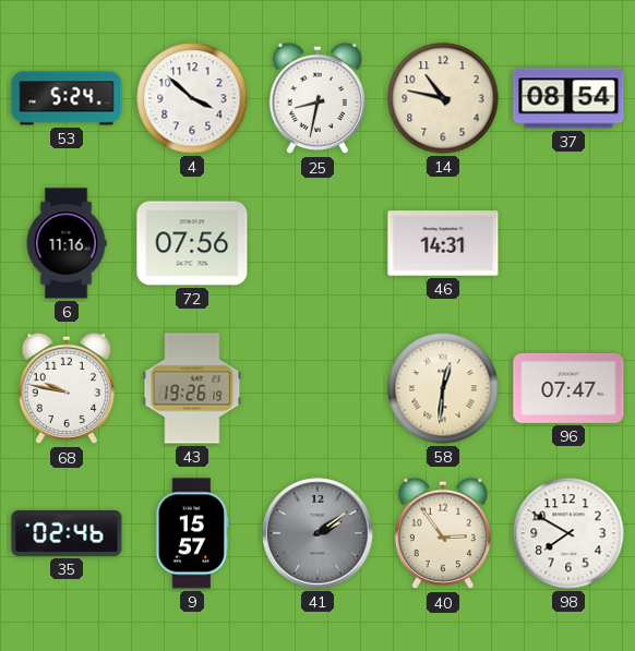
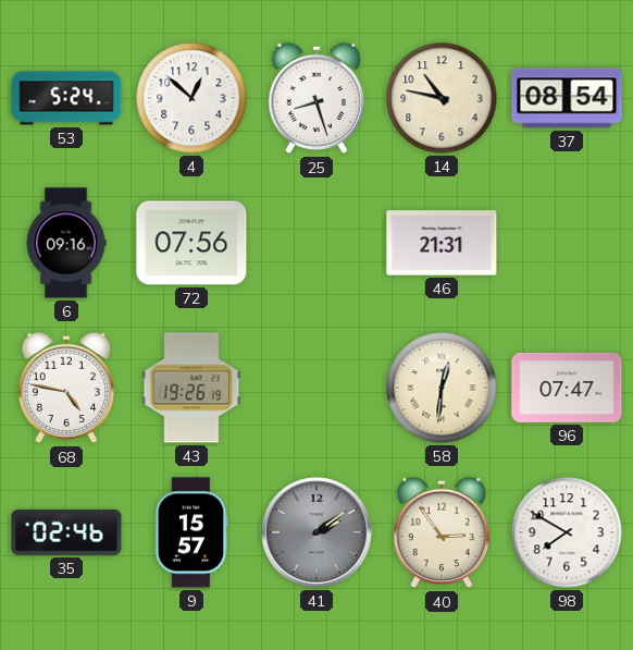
4: 3:52 -> 12:52
25: 8:32 -> 8:27
6: 11:16 -> 09:16
46: 14:31 -> 21:31
68: 9:47 -> 4:47
